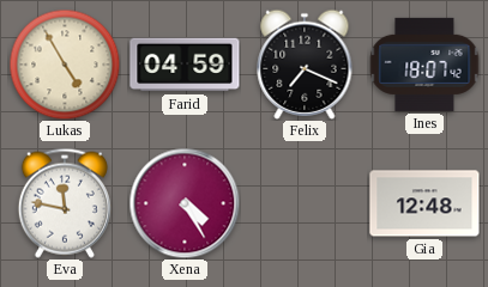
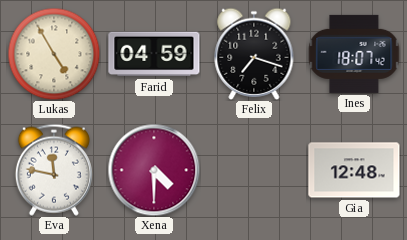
Felix: 7:19 -> 7:18
Xena: 4:25 -> 4:30
